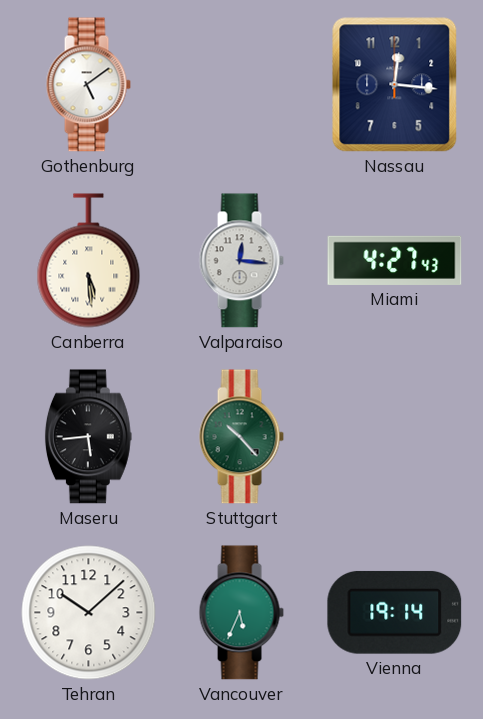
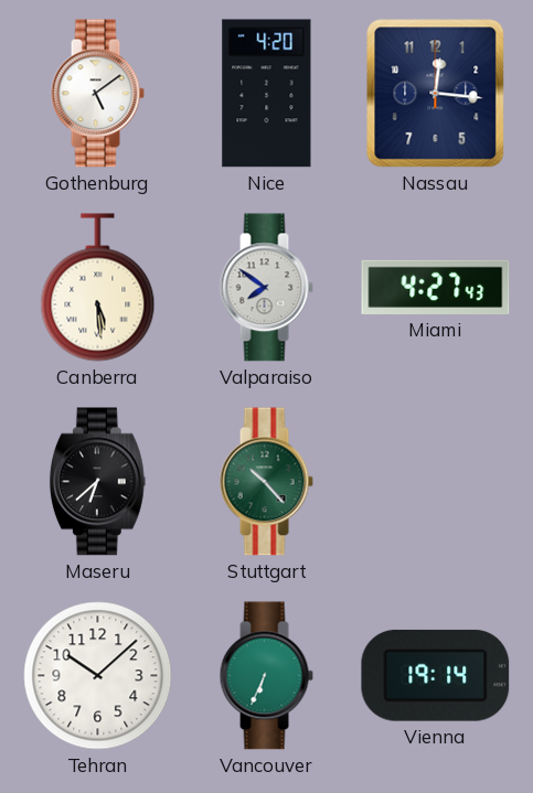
Nice: none -> 4:20
Valparaiso: 12:16 -> 7:51
Maseru: 5:44 -> 6:38
Vancouver: 5:34 -> 6:34
